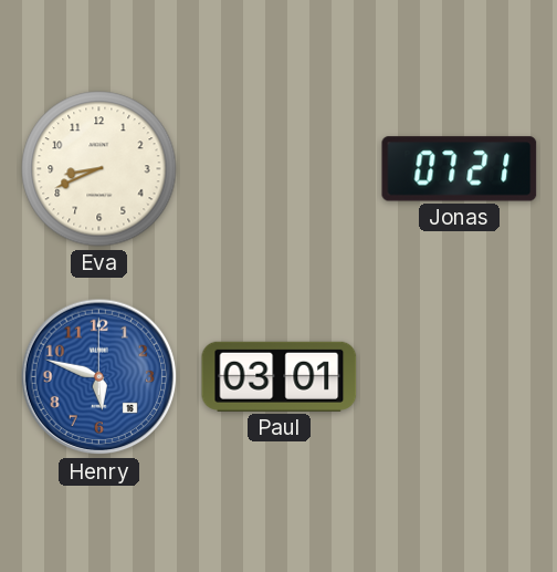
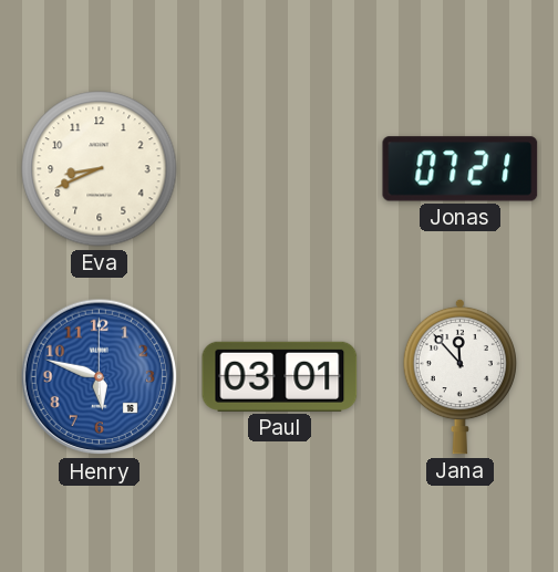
Jana: none -> 11:53
